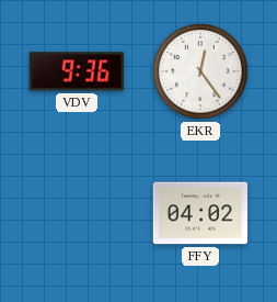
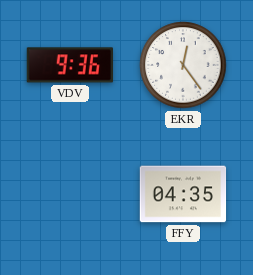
FFY: 04:02 -> 04:35
